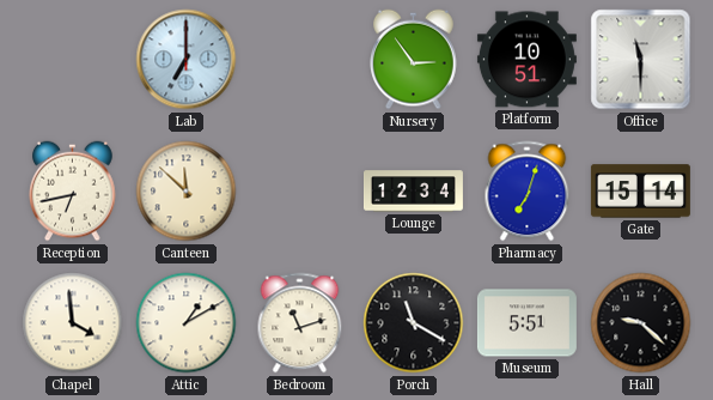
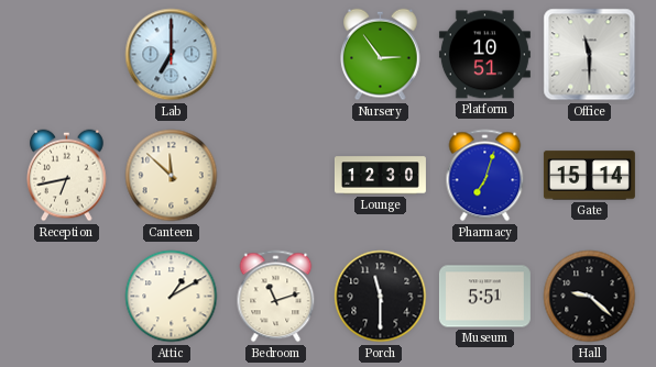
Lounge: 12:34 -> 12:30
Chapel: 3:59 -> none
Porch: 11:20 -> 11:30
